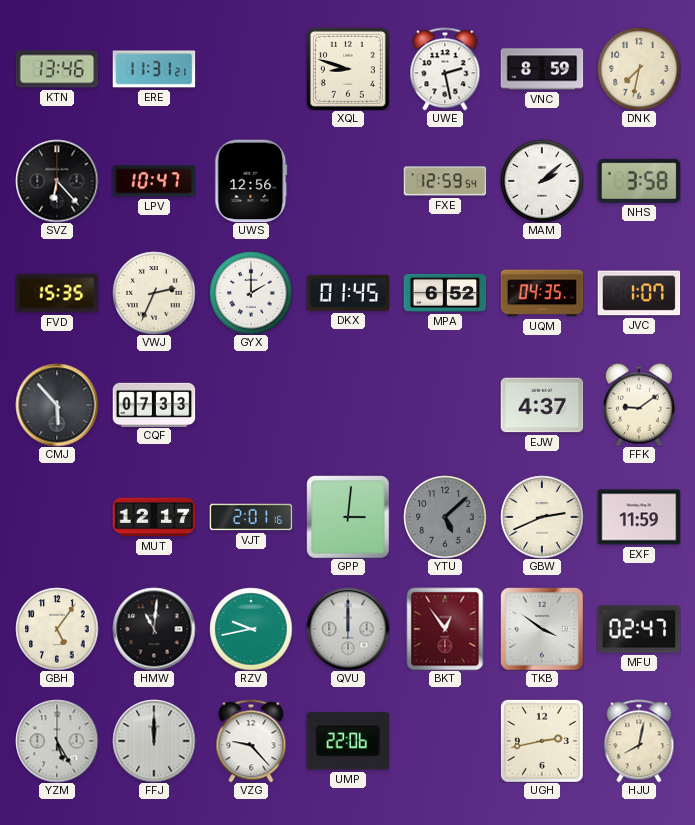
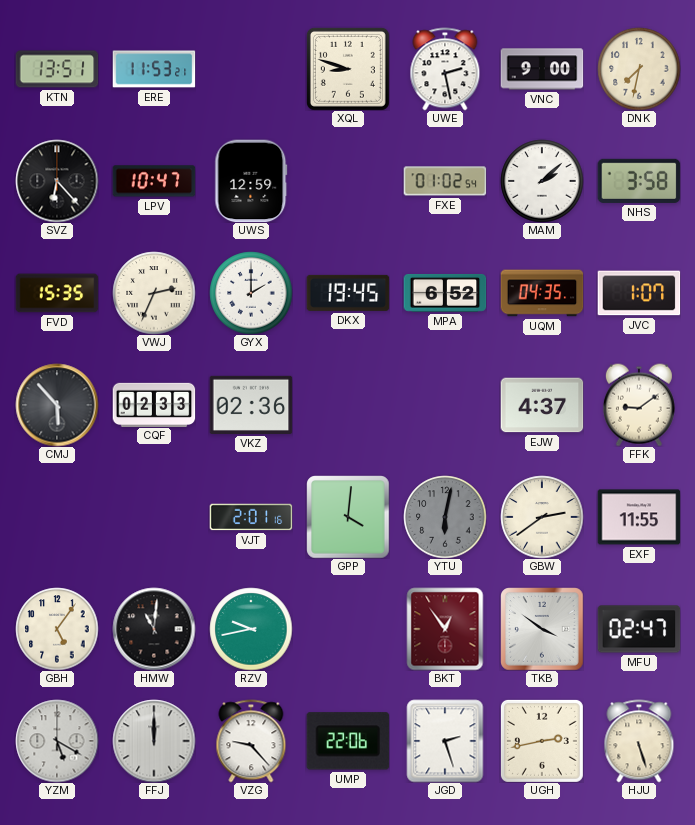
KTN: 13:46 -> 13:51
ERE: 11:31 -> 11:53
VNC: 8:59 -> 9:00
UWS: 12:56 -> 12:59
FXE: 12:59 -> 01:02
DKX: 01:45 -> 19:45
CQF: 07:33 -> 02:33
VKZ: none -> 02:36
MUT: 12:17 -> none
GPP: 3:01 -> 4:01
YTU: 5:08 -> 6:02
GBW: 2:41 -> 2:39
EXF: 11:59 -> 11:55
QVU: 12:00 -> none
YZM: 5:25 -> 5:20
JGD: none -> 2:27
HJU: 8:02 -> 5:27
